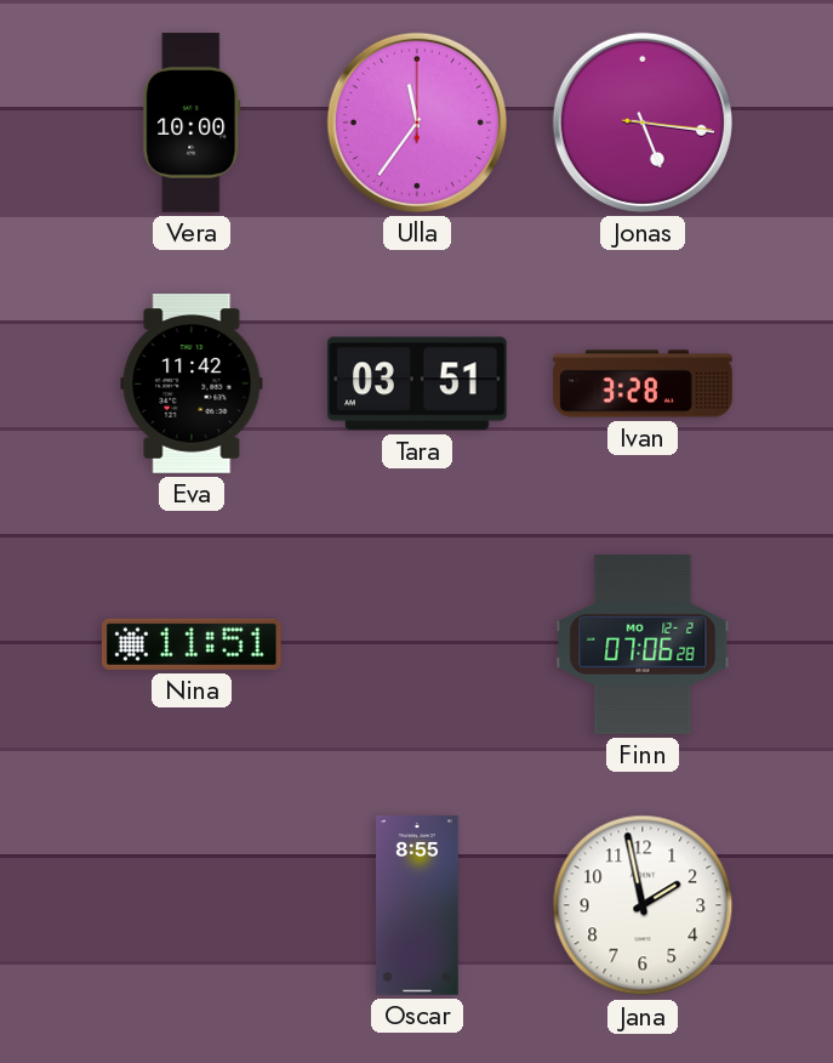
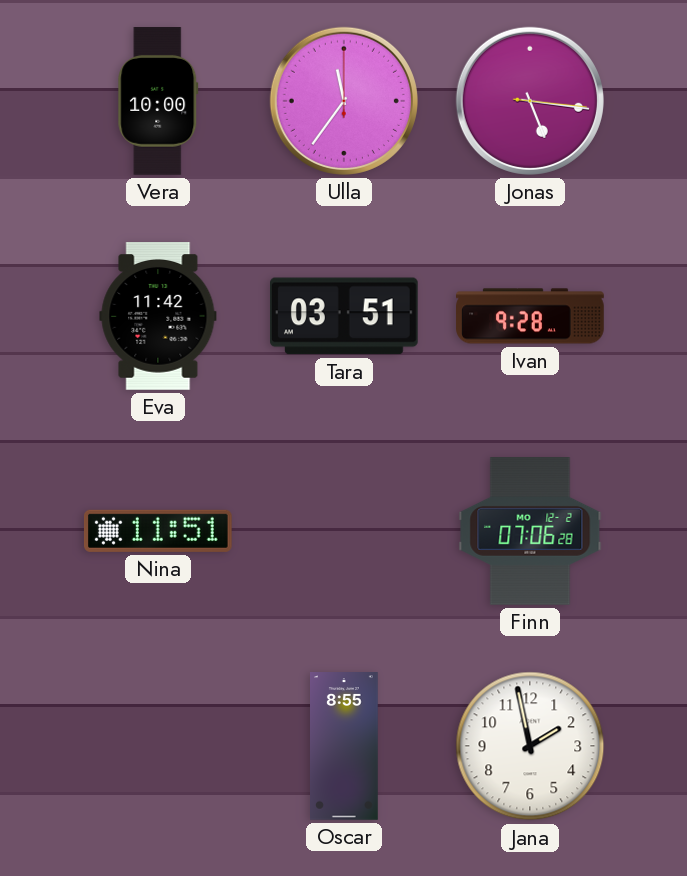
Ivan: 3:28 -> 9:28
